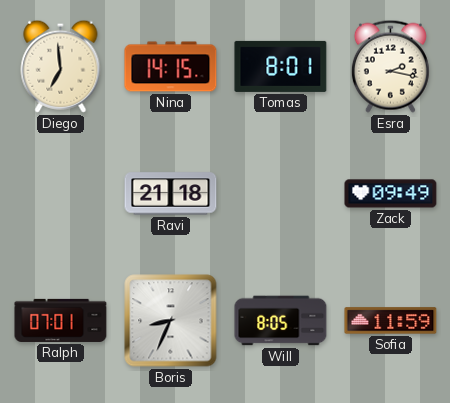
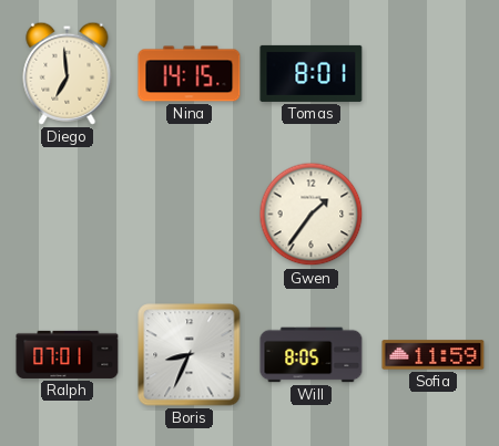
Esra: 2:17 -> none
Ravi: 21:18 -> none
Gwen: none -> 1:36
Zack: 09:49 -> none
